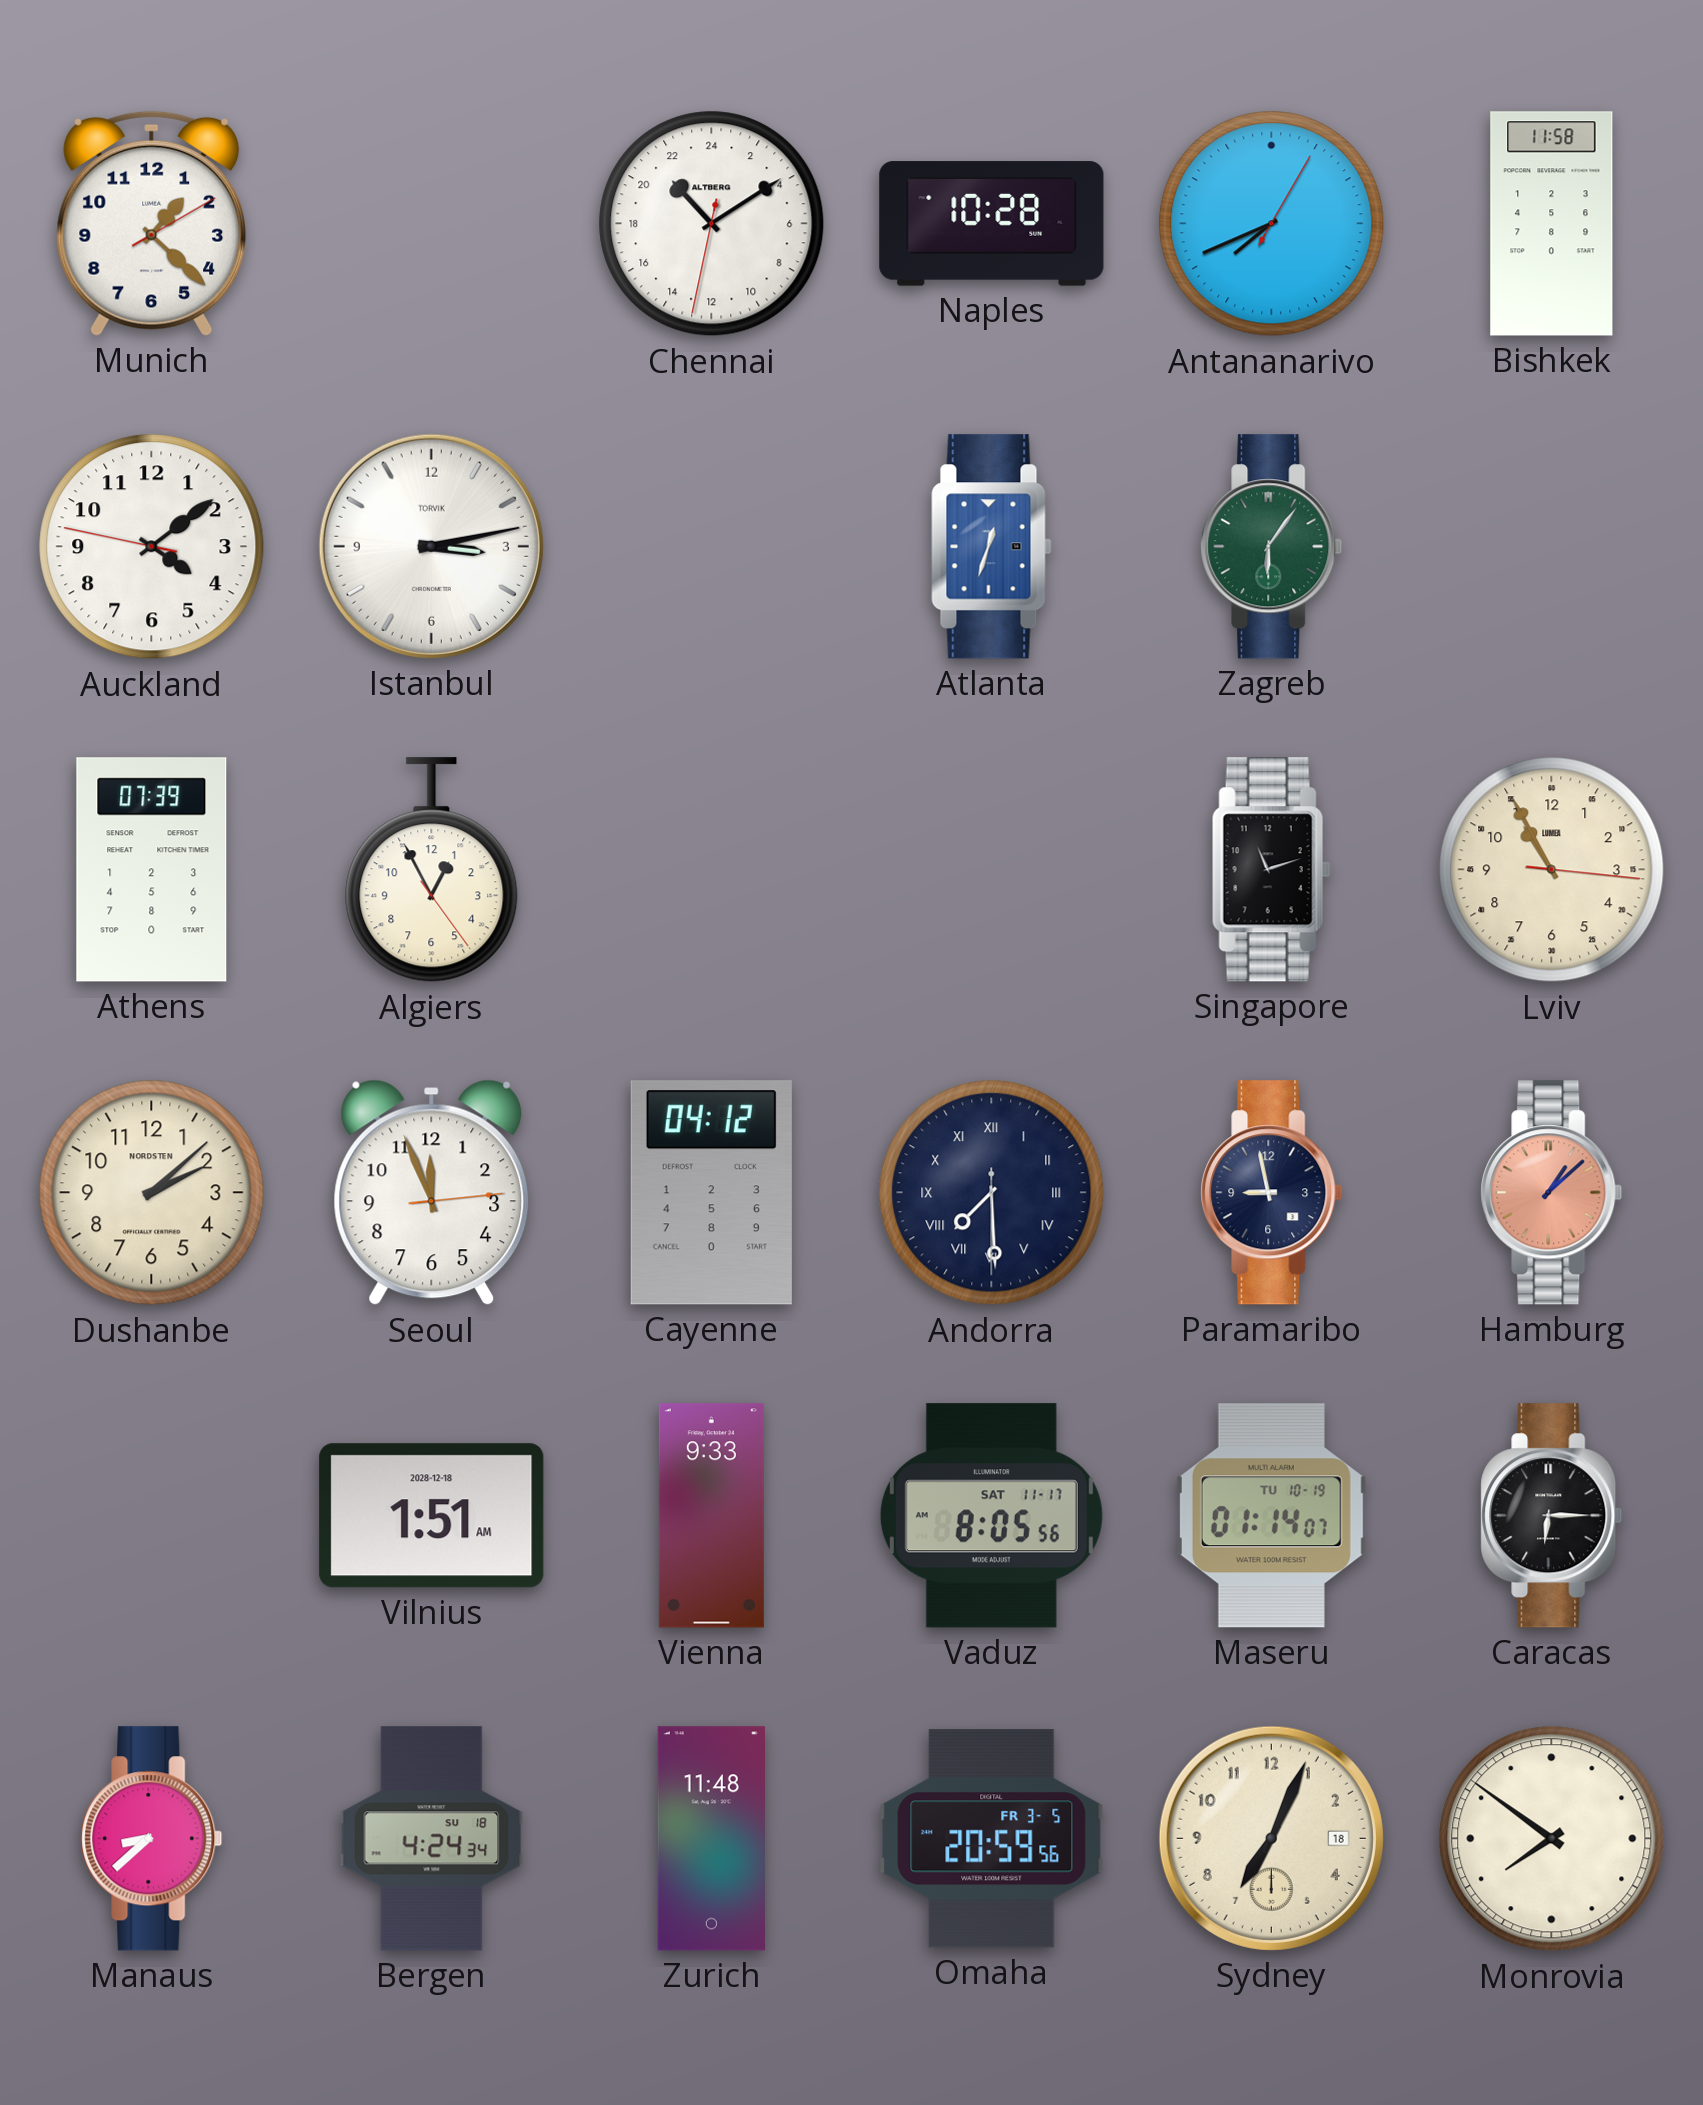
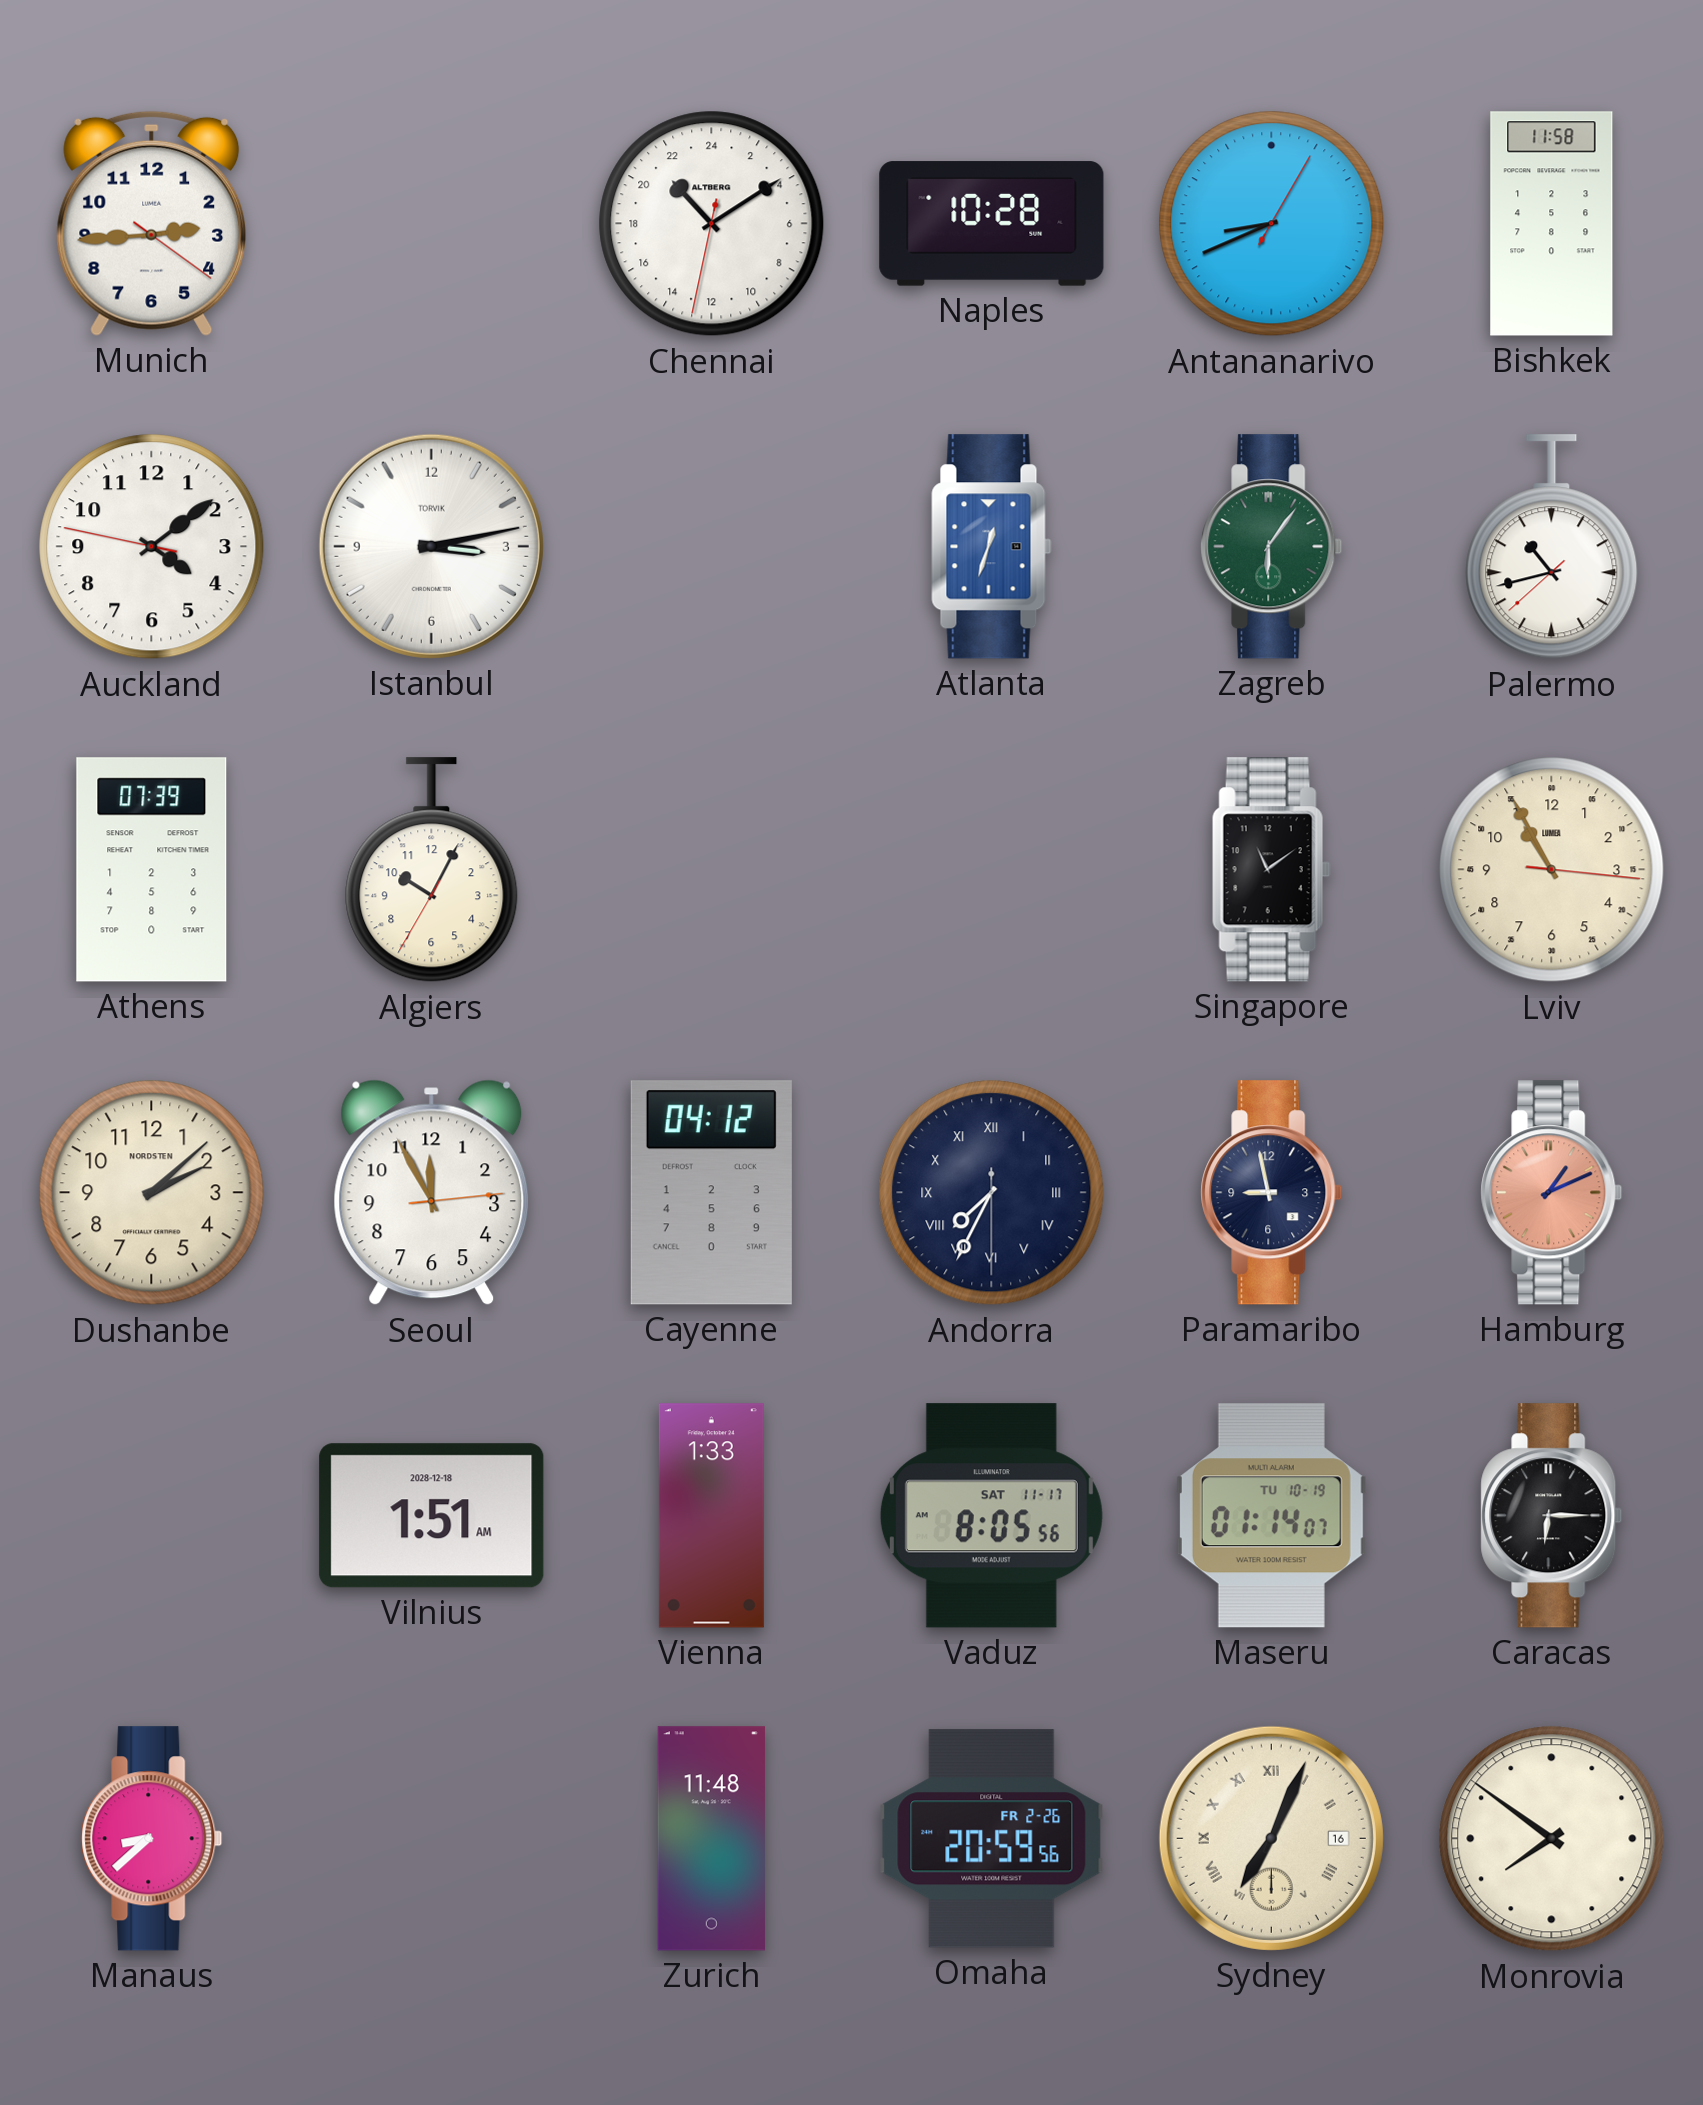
Munich: 1:22 -> 2:44
Antananarivo: 7:41 -> 8:41
Palermo: none -> 10:42
Algiers: 12:55 -> 10:04
Singapore: 11:12 -> 11:09
Seoul: 11:56 -> 11:55
Andorra: 7:29 -> 7:34
Hamburg: 1:08 -> 1:11
Vienna: 9:33 -> 1:33
Bergen: 4:24 -> none
Omaha date: FR 3-5 -> FR 2-26
Sydney date: 18 -> 16
Sydney numerals: Arabic -> Roman
